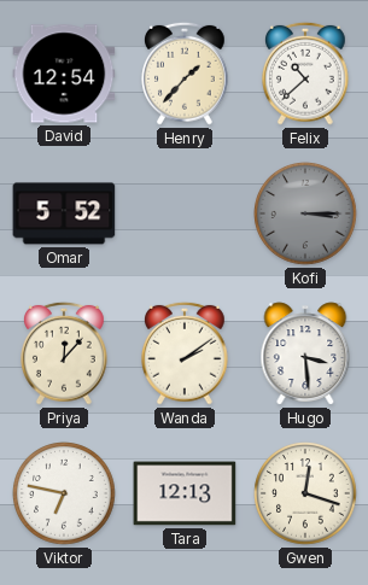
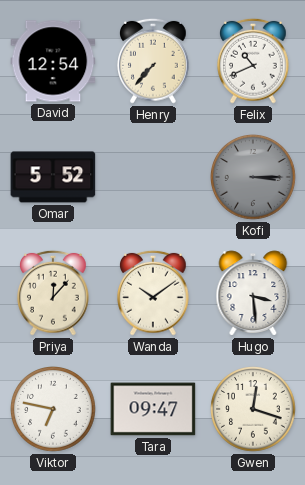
Henry: 1:37 -> 7:37
Felix: 10:38 -> 10:41
Wanda: 2:09 -> 10:09
Tara: 12:13 -> 09:47
